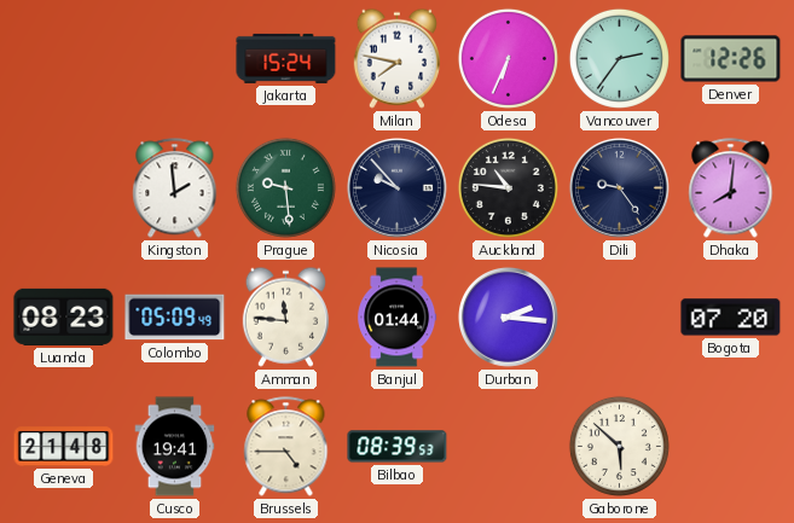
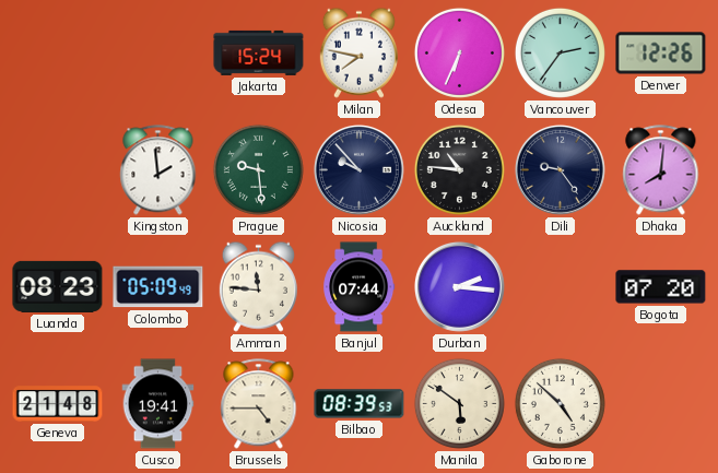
Banjul: 01:44 -> 07:44
Manila: none -> 5:51
Gaborone: 5:52 -> 4:52
